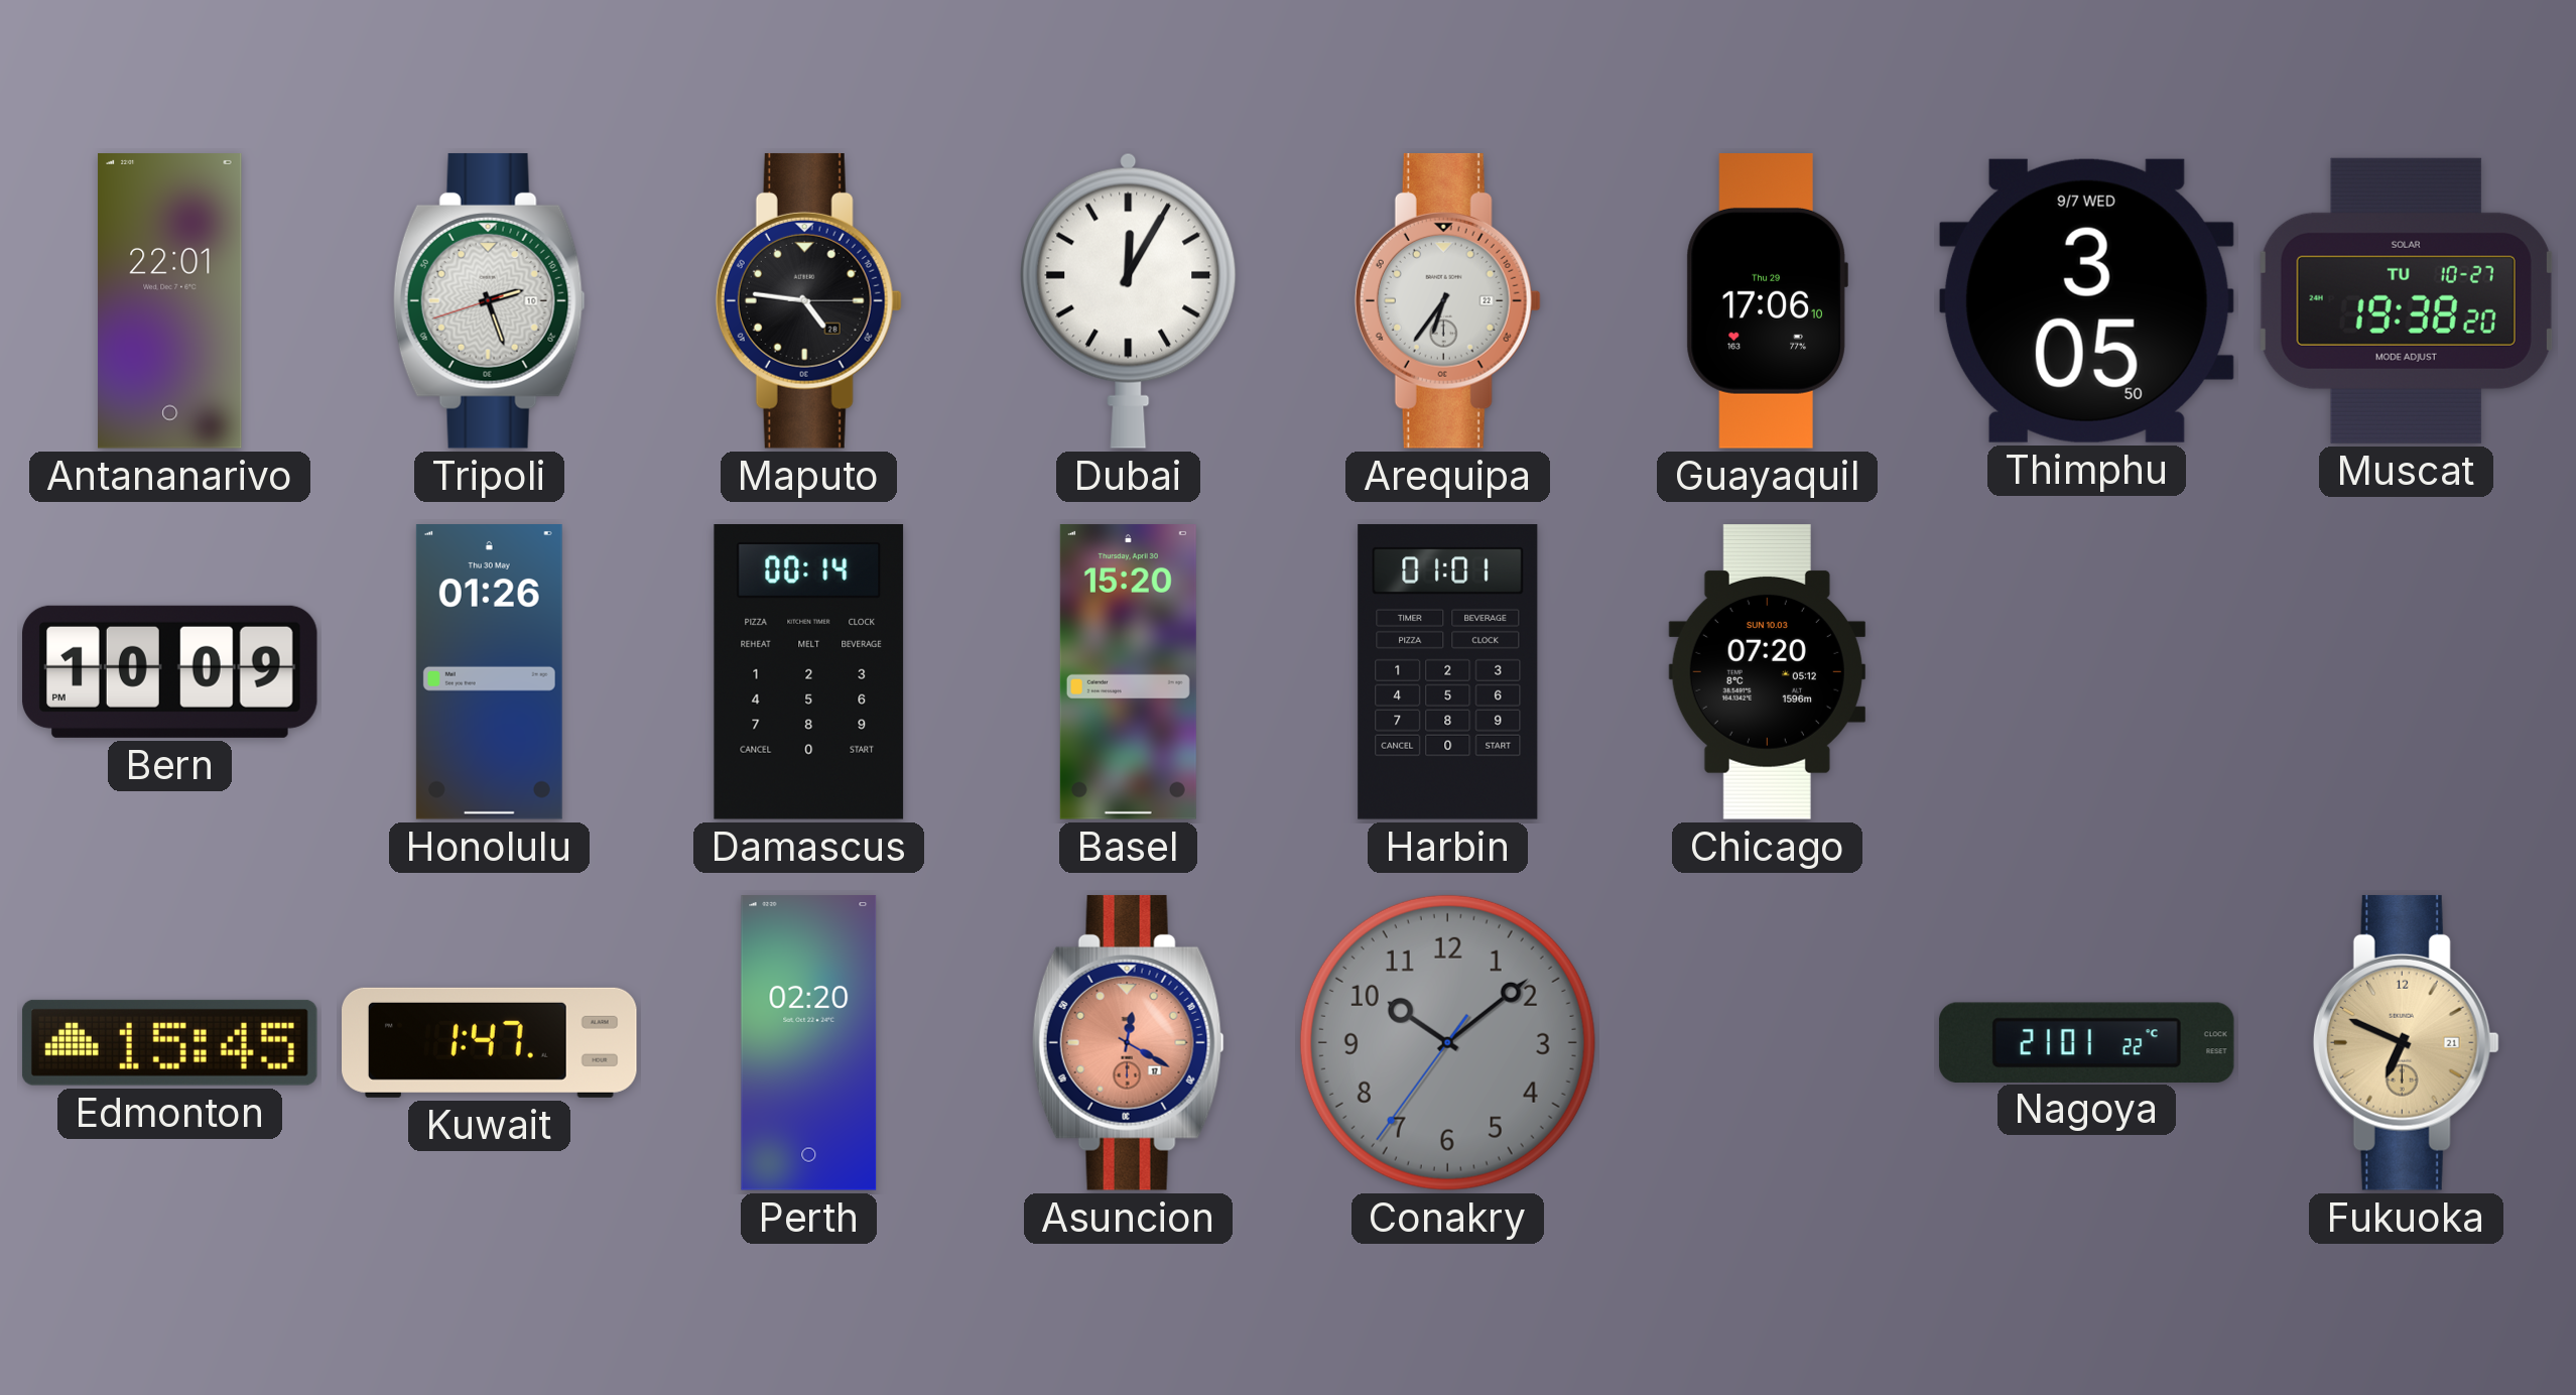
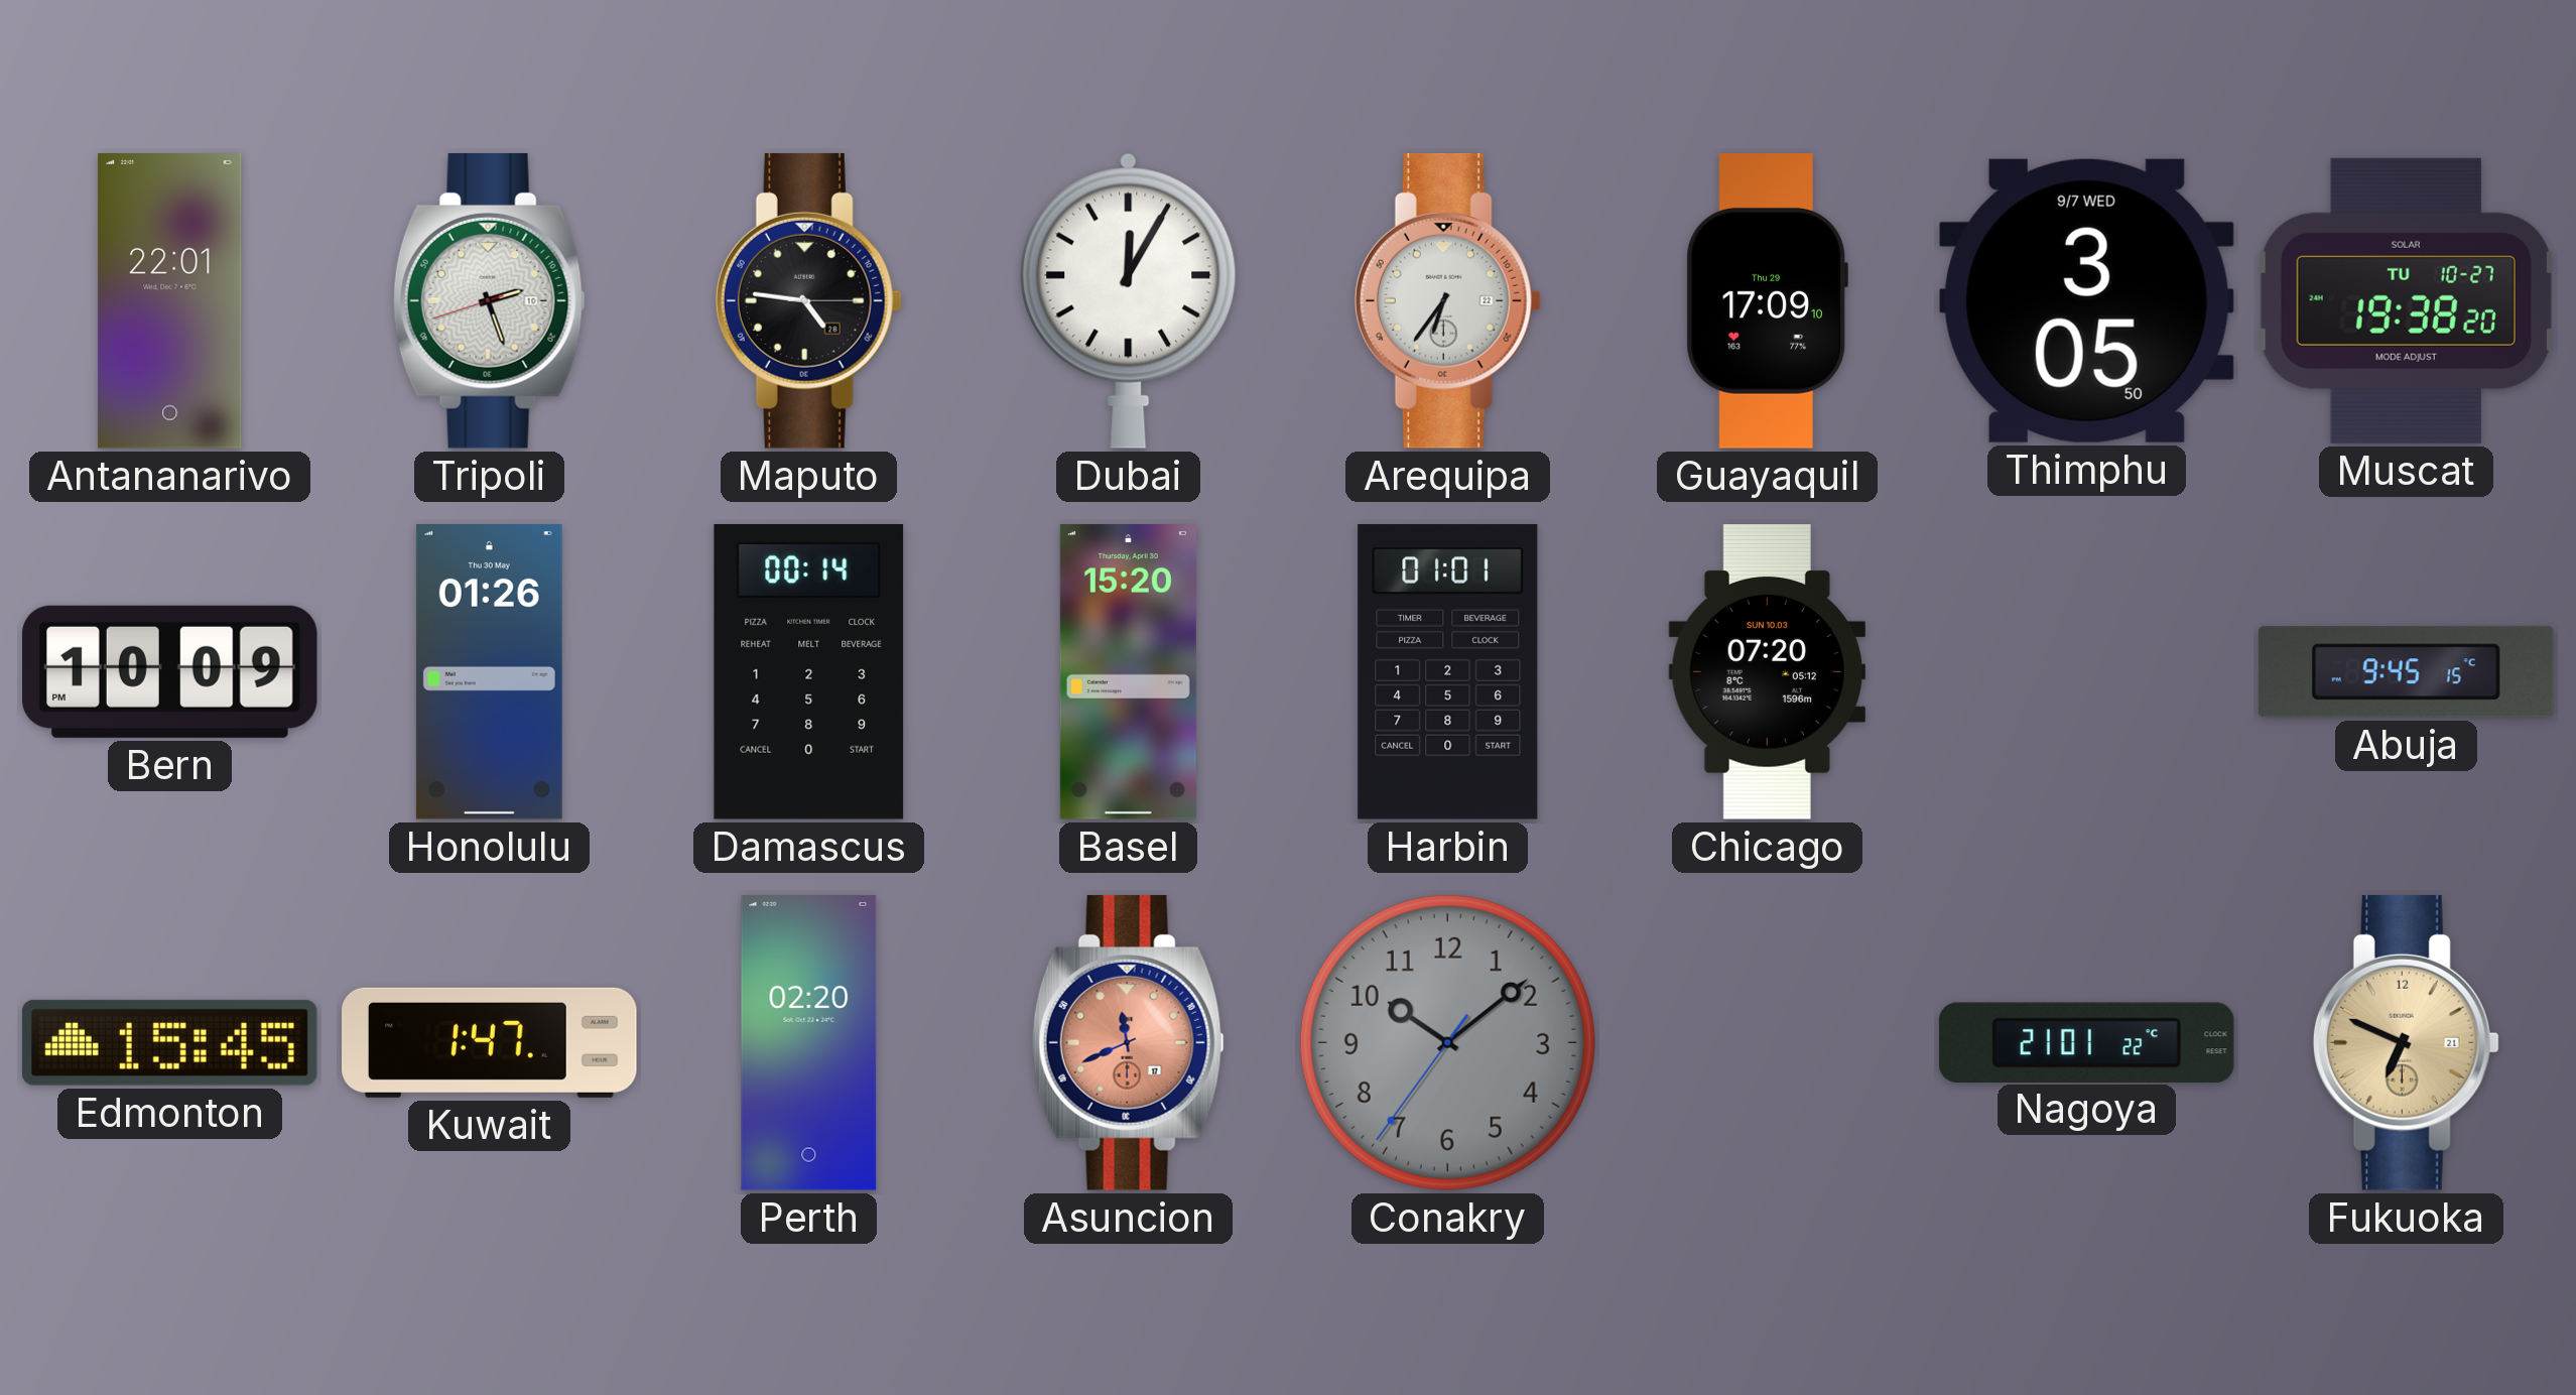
Guayaquil: 17:06 -> 17:09
Abuja: none -> 9:45
Asuncion: 12:20 -> 11:41
